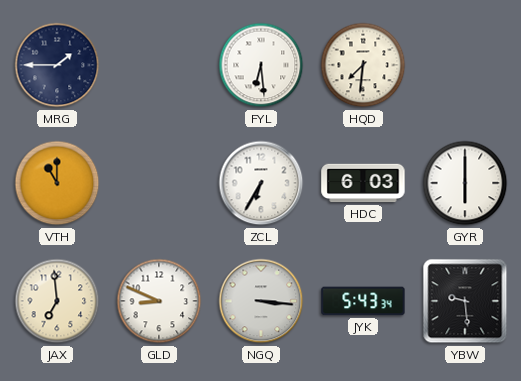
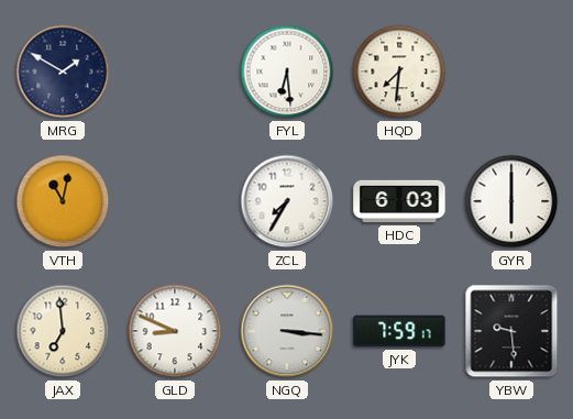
MRG: 1:45 -> 1:50
VTH: 11:00 -> 11:02
ZCL: 6:35 -> 7:35
JYK: 5:43 -> 7:59
